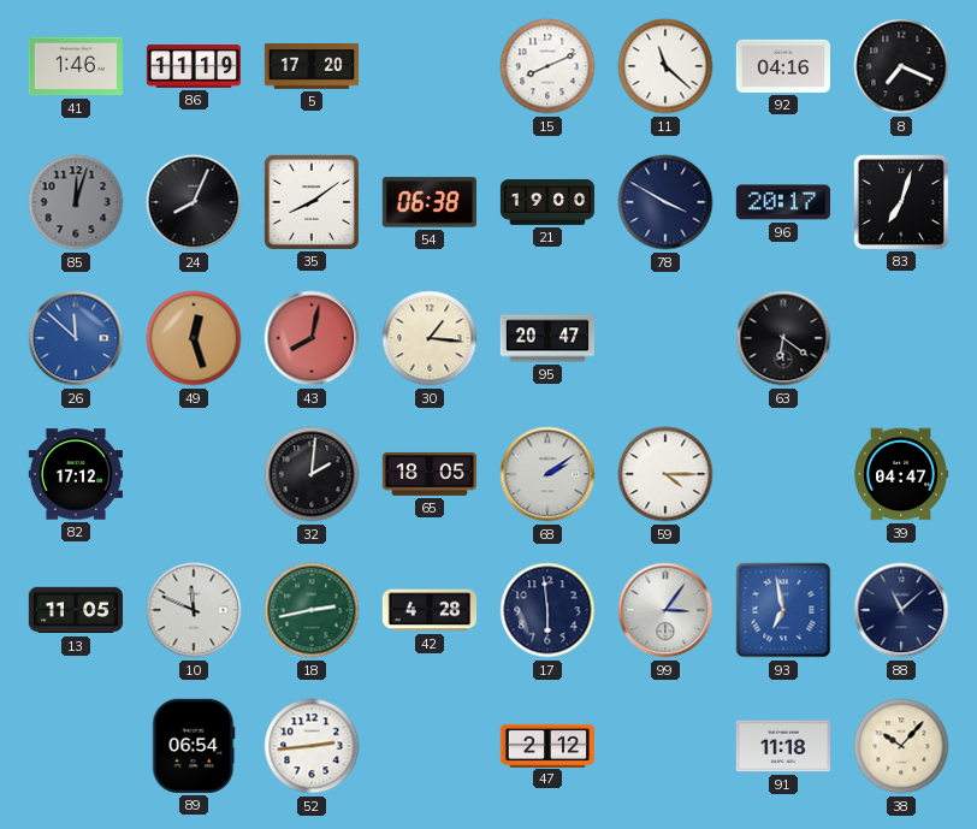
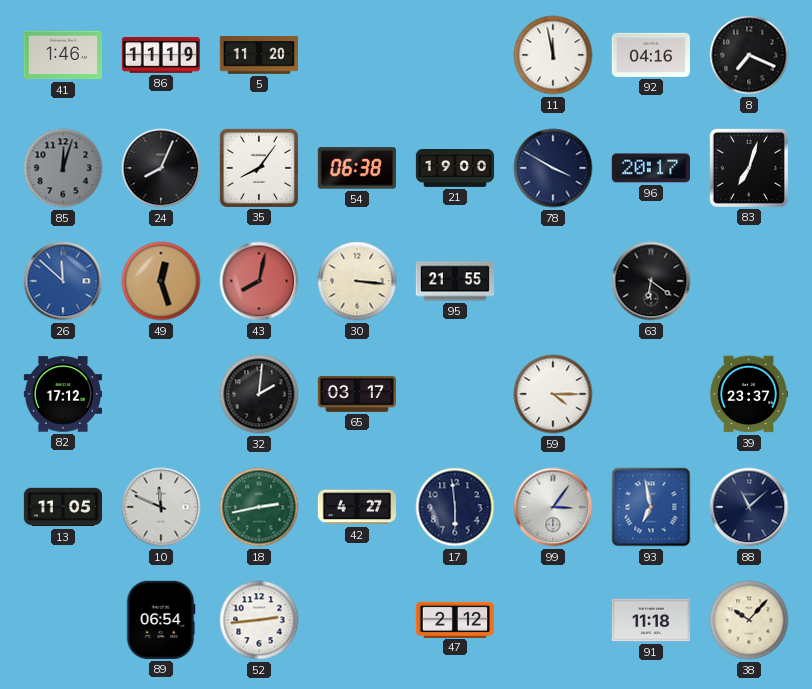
5: 17:20 -> 11:20
15: 8:11 -> none
11: 11:22 -> 11:58
35: 8:09 -> 8:06
30: 1:16 -> 3:16
95: 20:47 -> 21:55
65: 18:05 -> 03:17
68: 2:09 -> none
39: 04:47 -> 23:37
42: 4:28 -> 4:27
